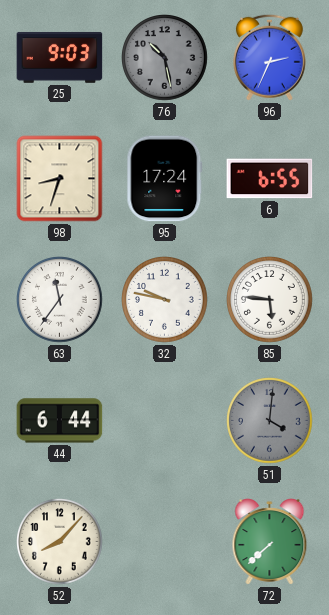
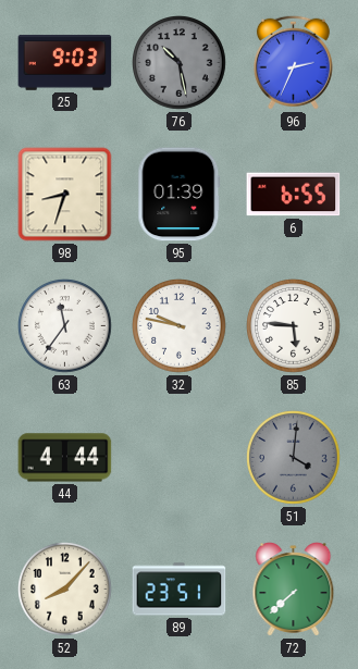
95: 17:24 -> 01:39
44: 6:44 -> 4:44
89: none -> 23:51
